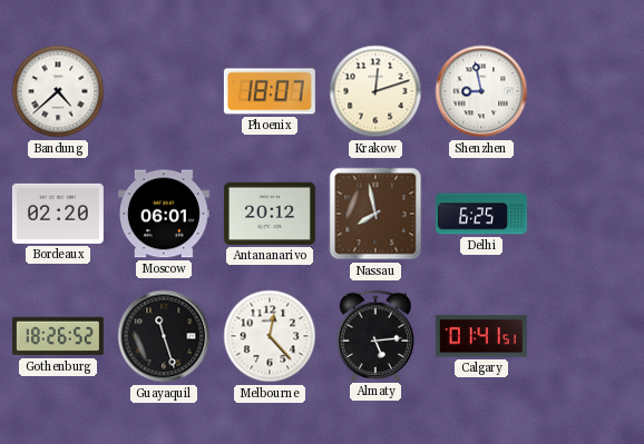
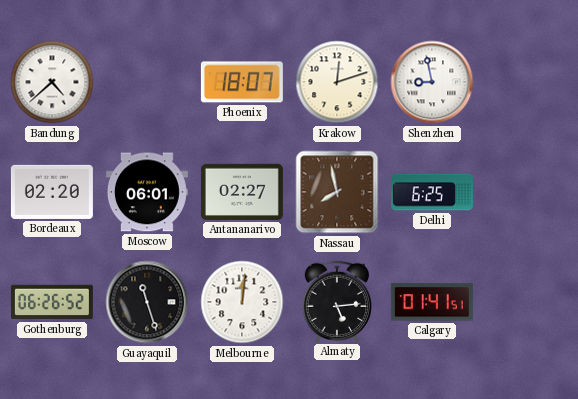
Antananarivo: 20:12 -> 02:27
Gothenburg: 18:26 -> 06:26
Melbourne: 12:23 -> 12:01
